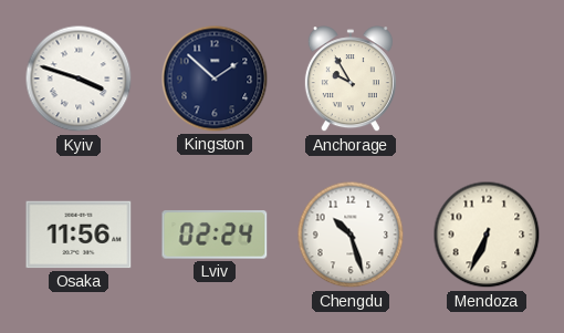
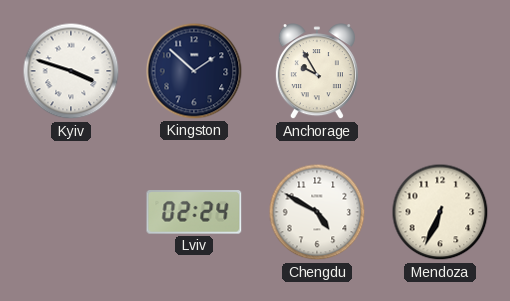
Osaka: 11:56 -> none
Chengdu: 10:27 -> 4:50
